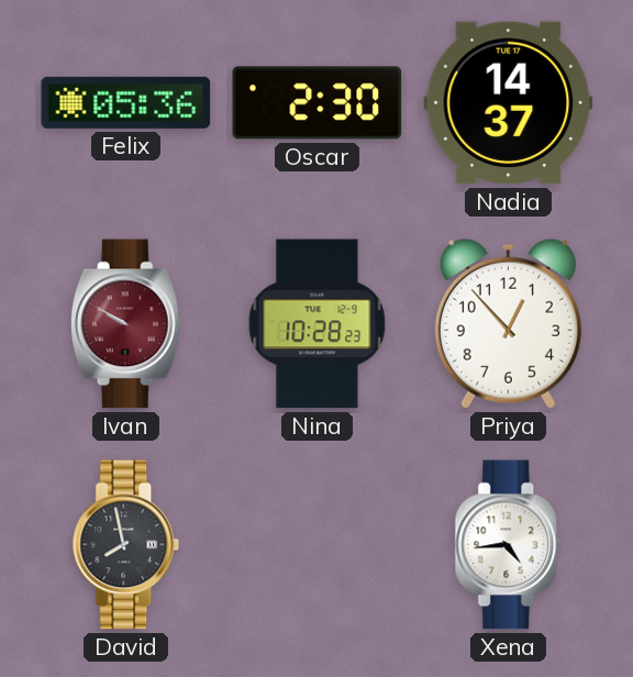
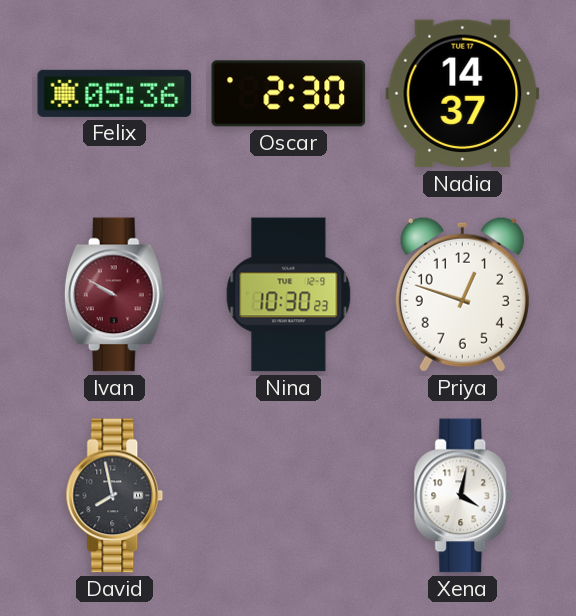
Nina: 10:28 -> 10:30
Priya: 12:53 -> 12:48
Xena: 4:44 -> 4:02
